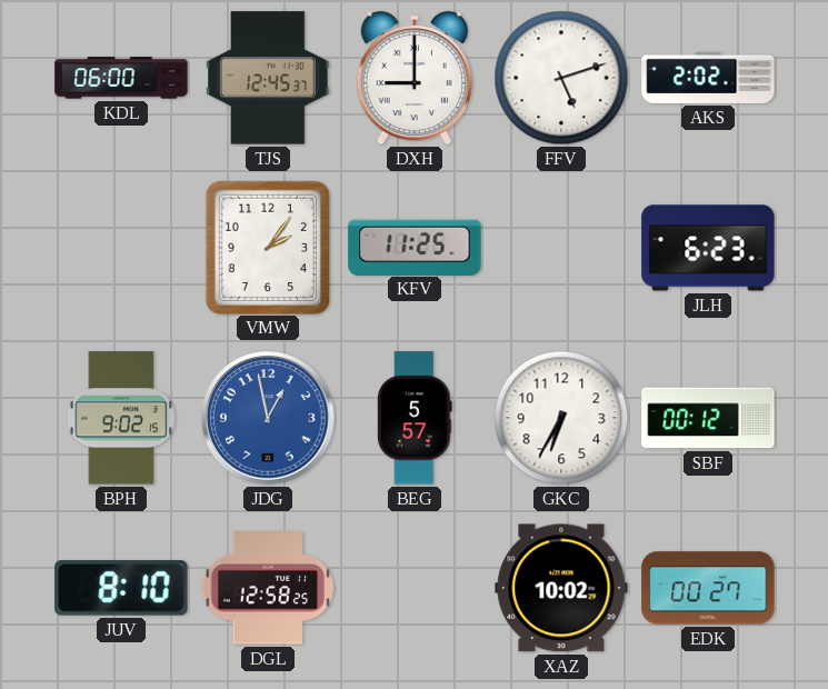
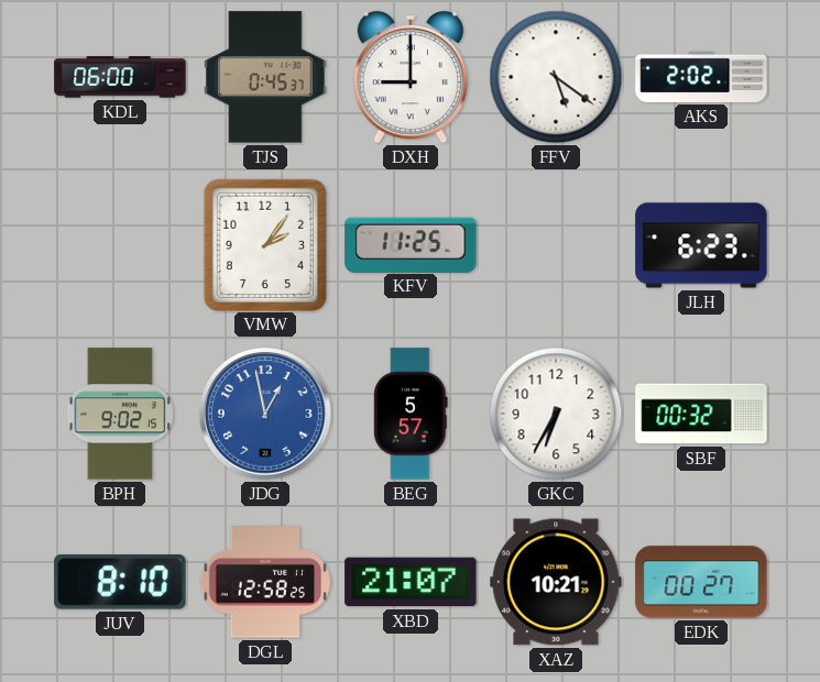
TJS: 12:45 -> 0:45
FFV: 5:12 -> 5:21
SBF: 00:12 -> 00:32
XBD: none -> 21:07
XAZ: 10:02 -> 10:21
